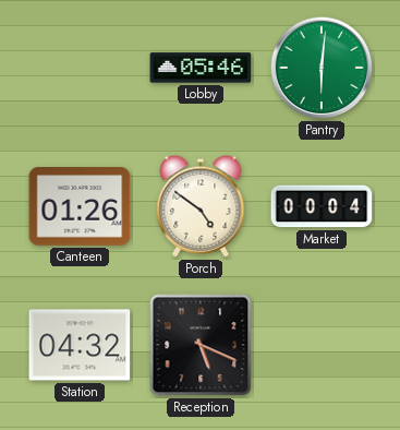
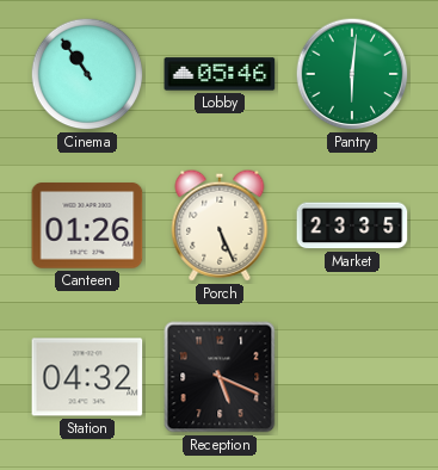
Cinema: none -> 10:54
Porch: 4:51 -> 5:26
Market: 00:04 -> 23:35
